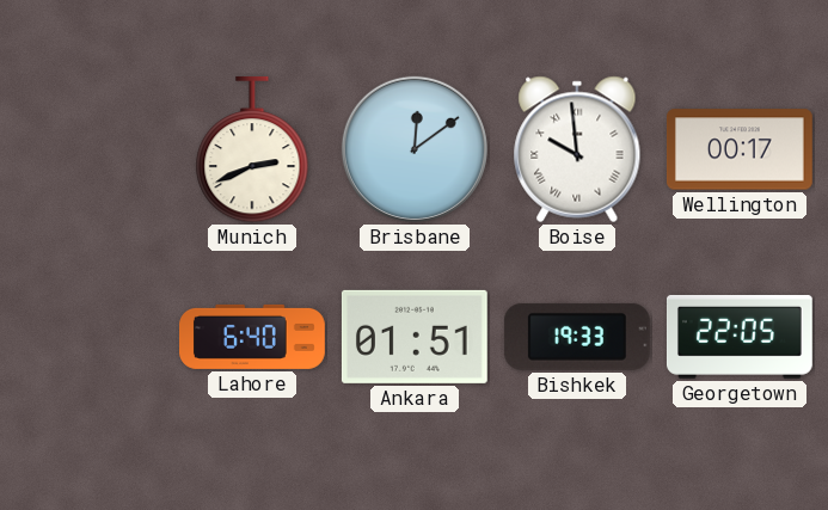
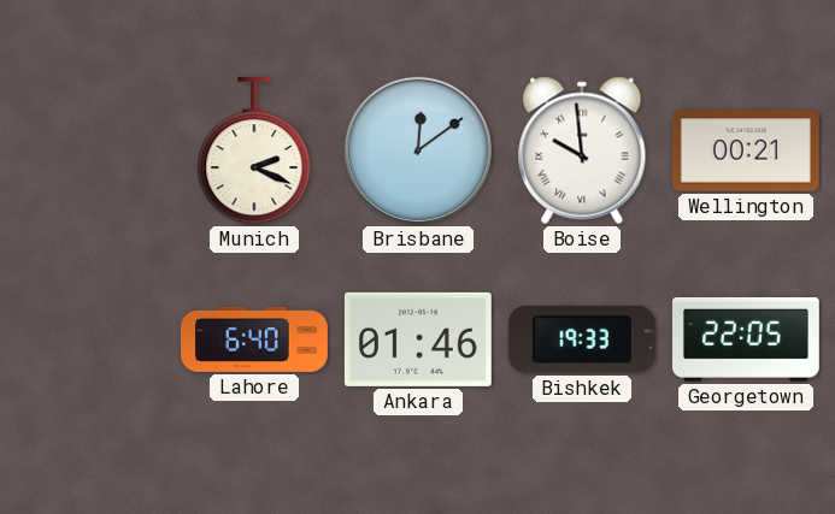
Munich: 2:41 -> 2:19
Wellington: 00:17 -> 00:21
Ankara: 01:51 -> 01:46
